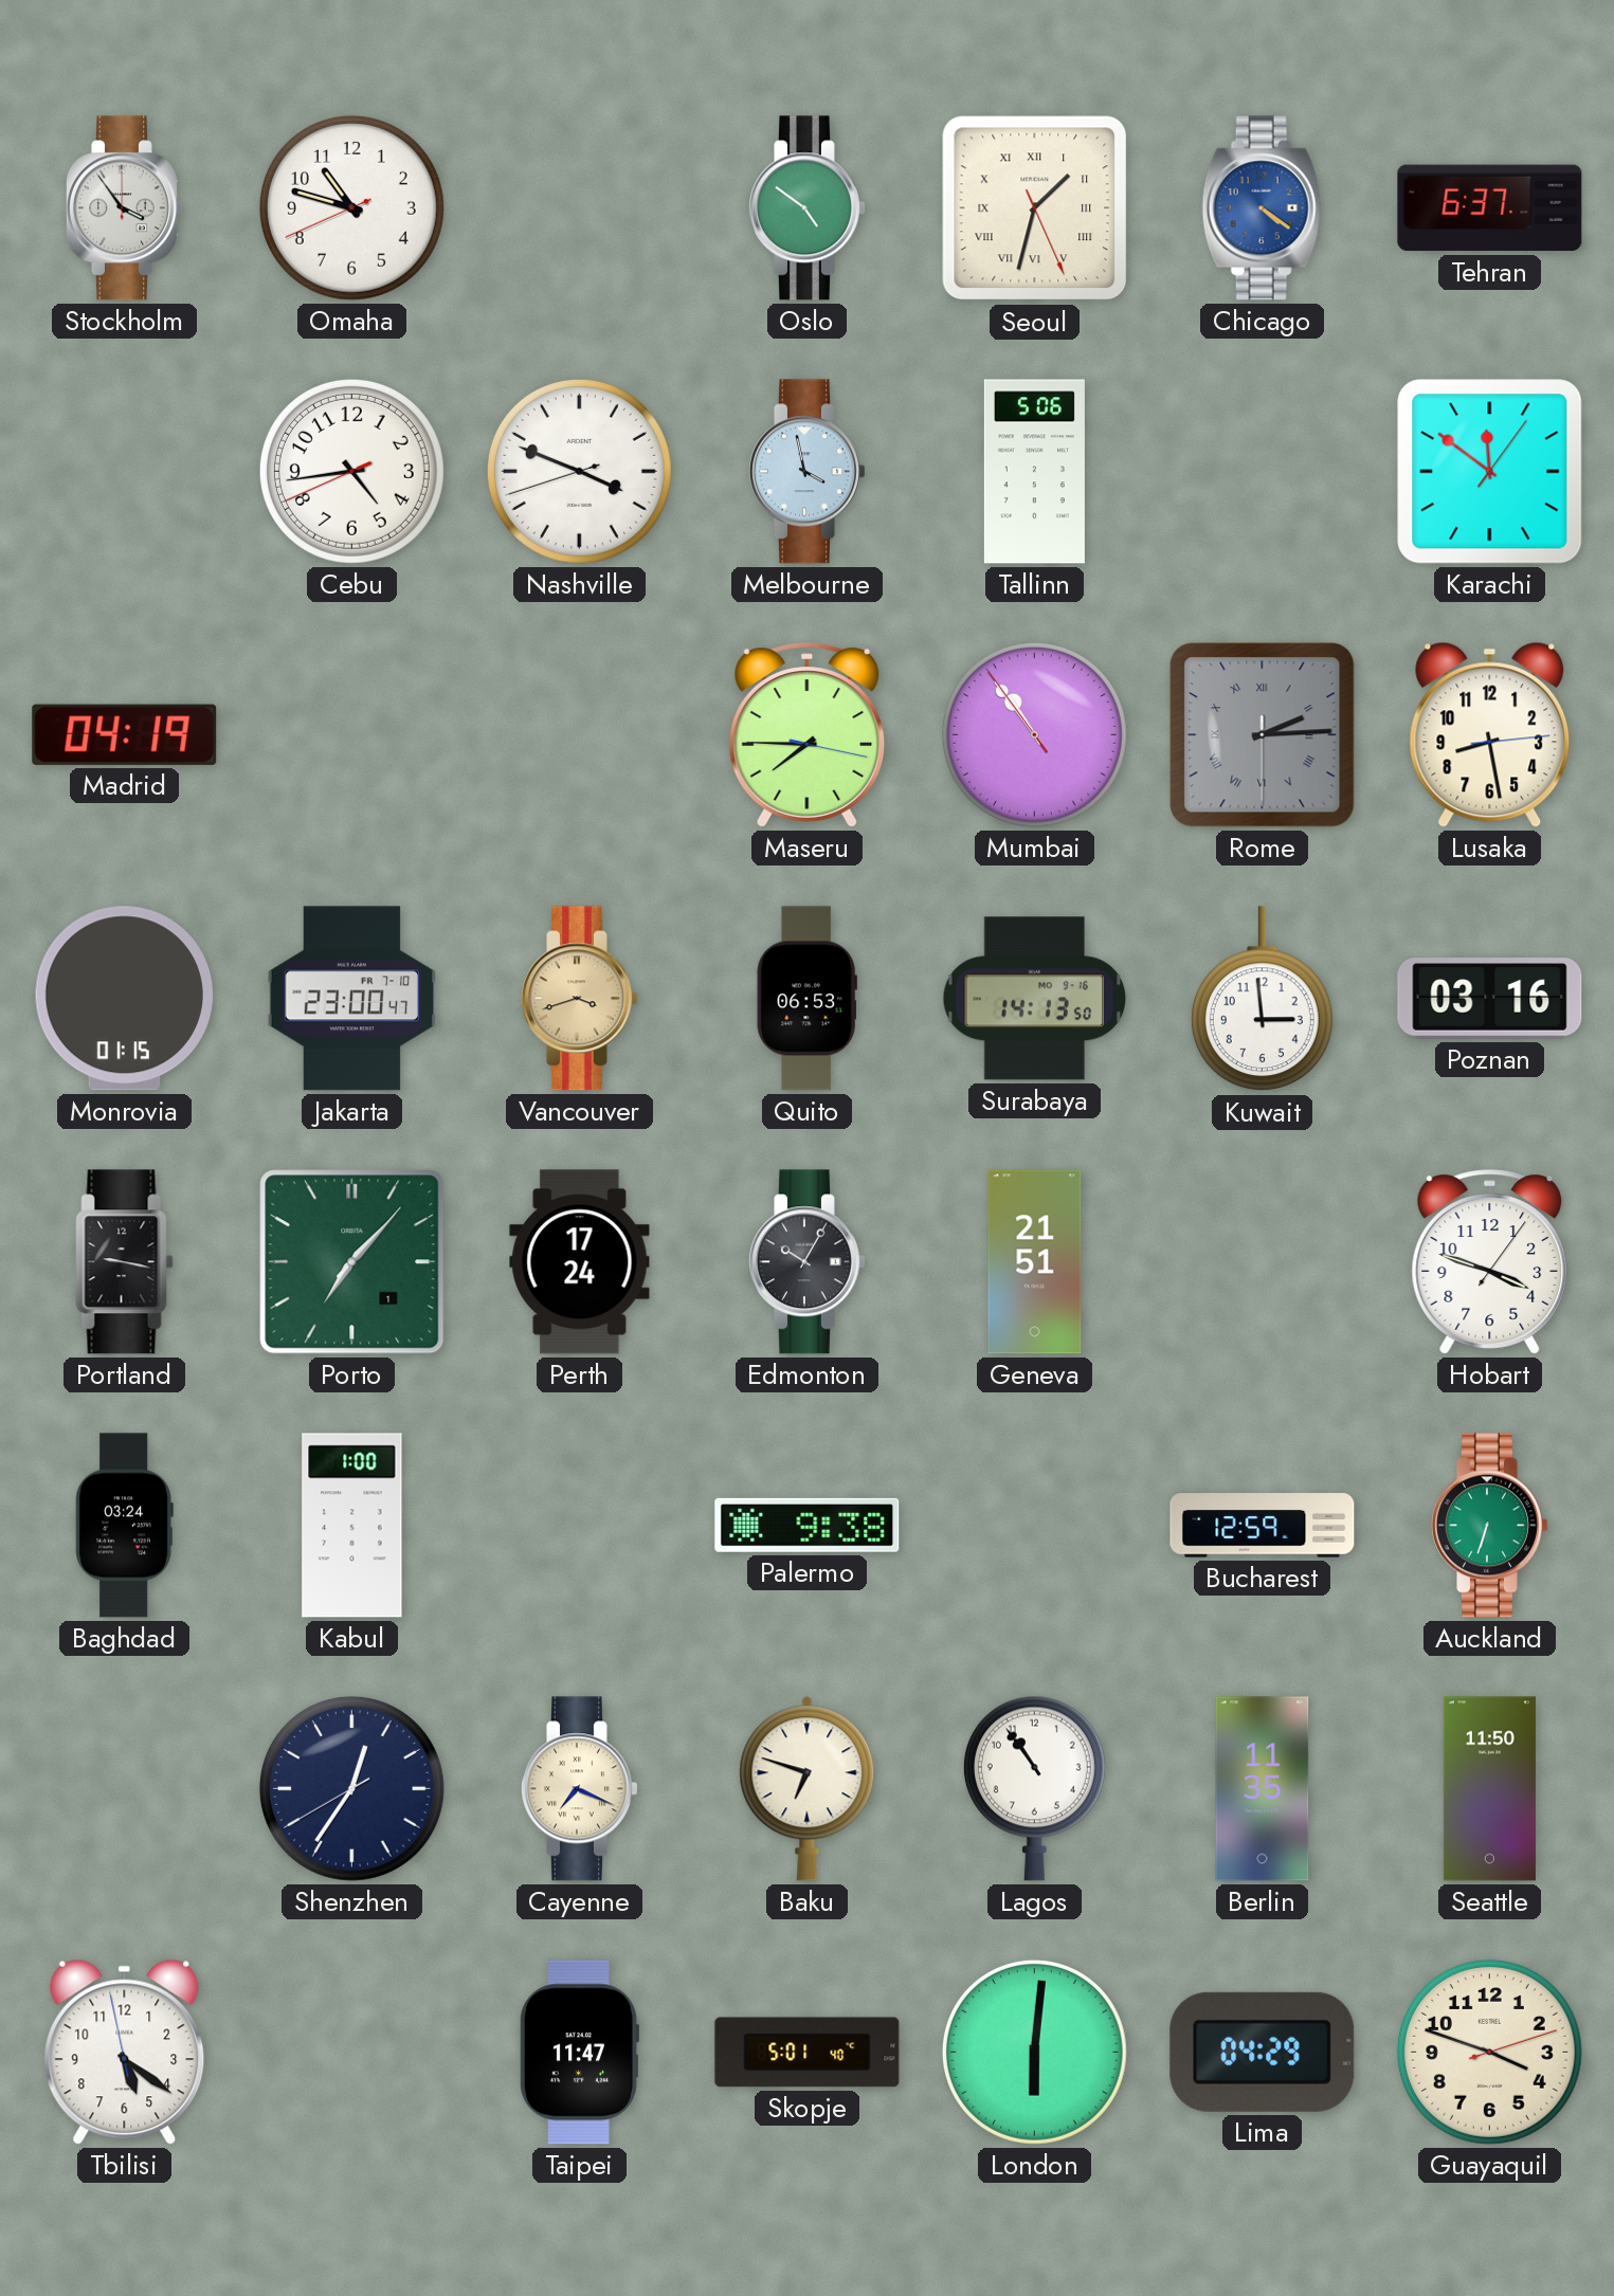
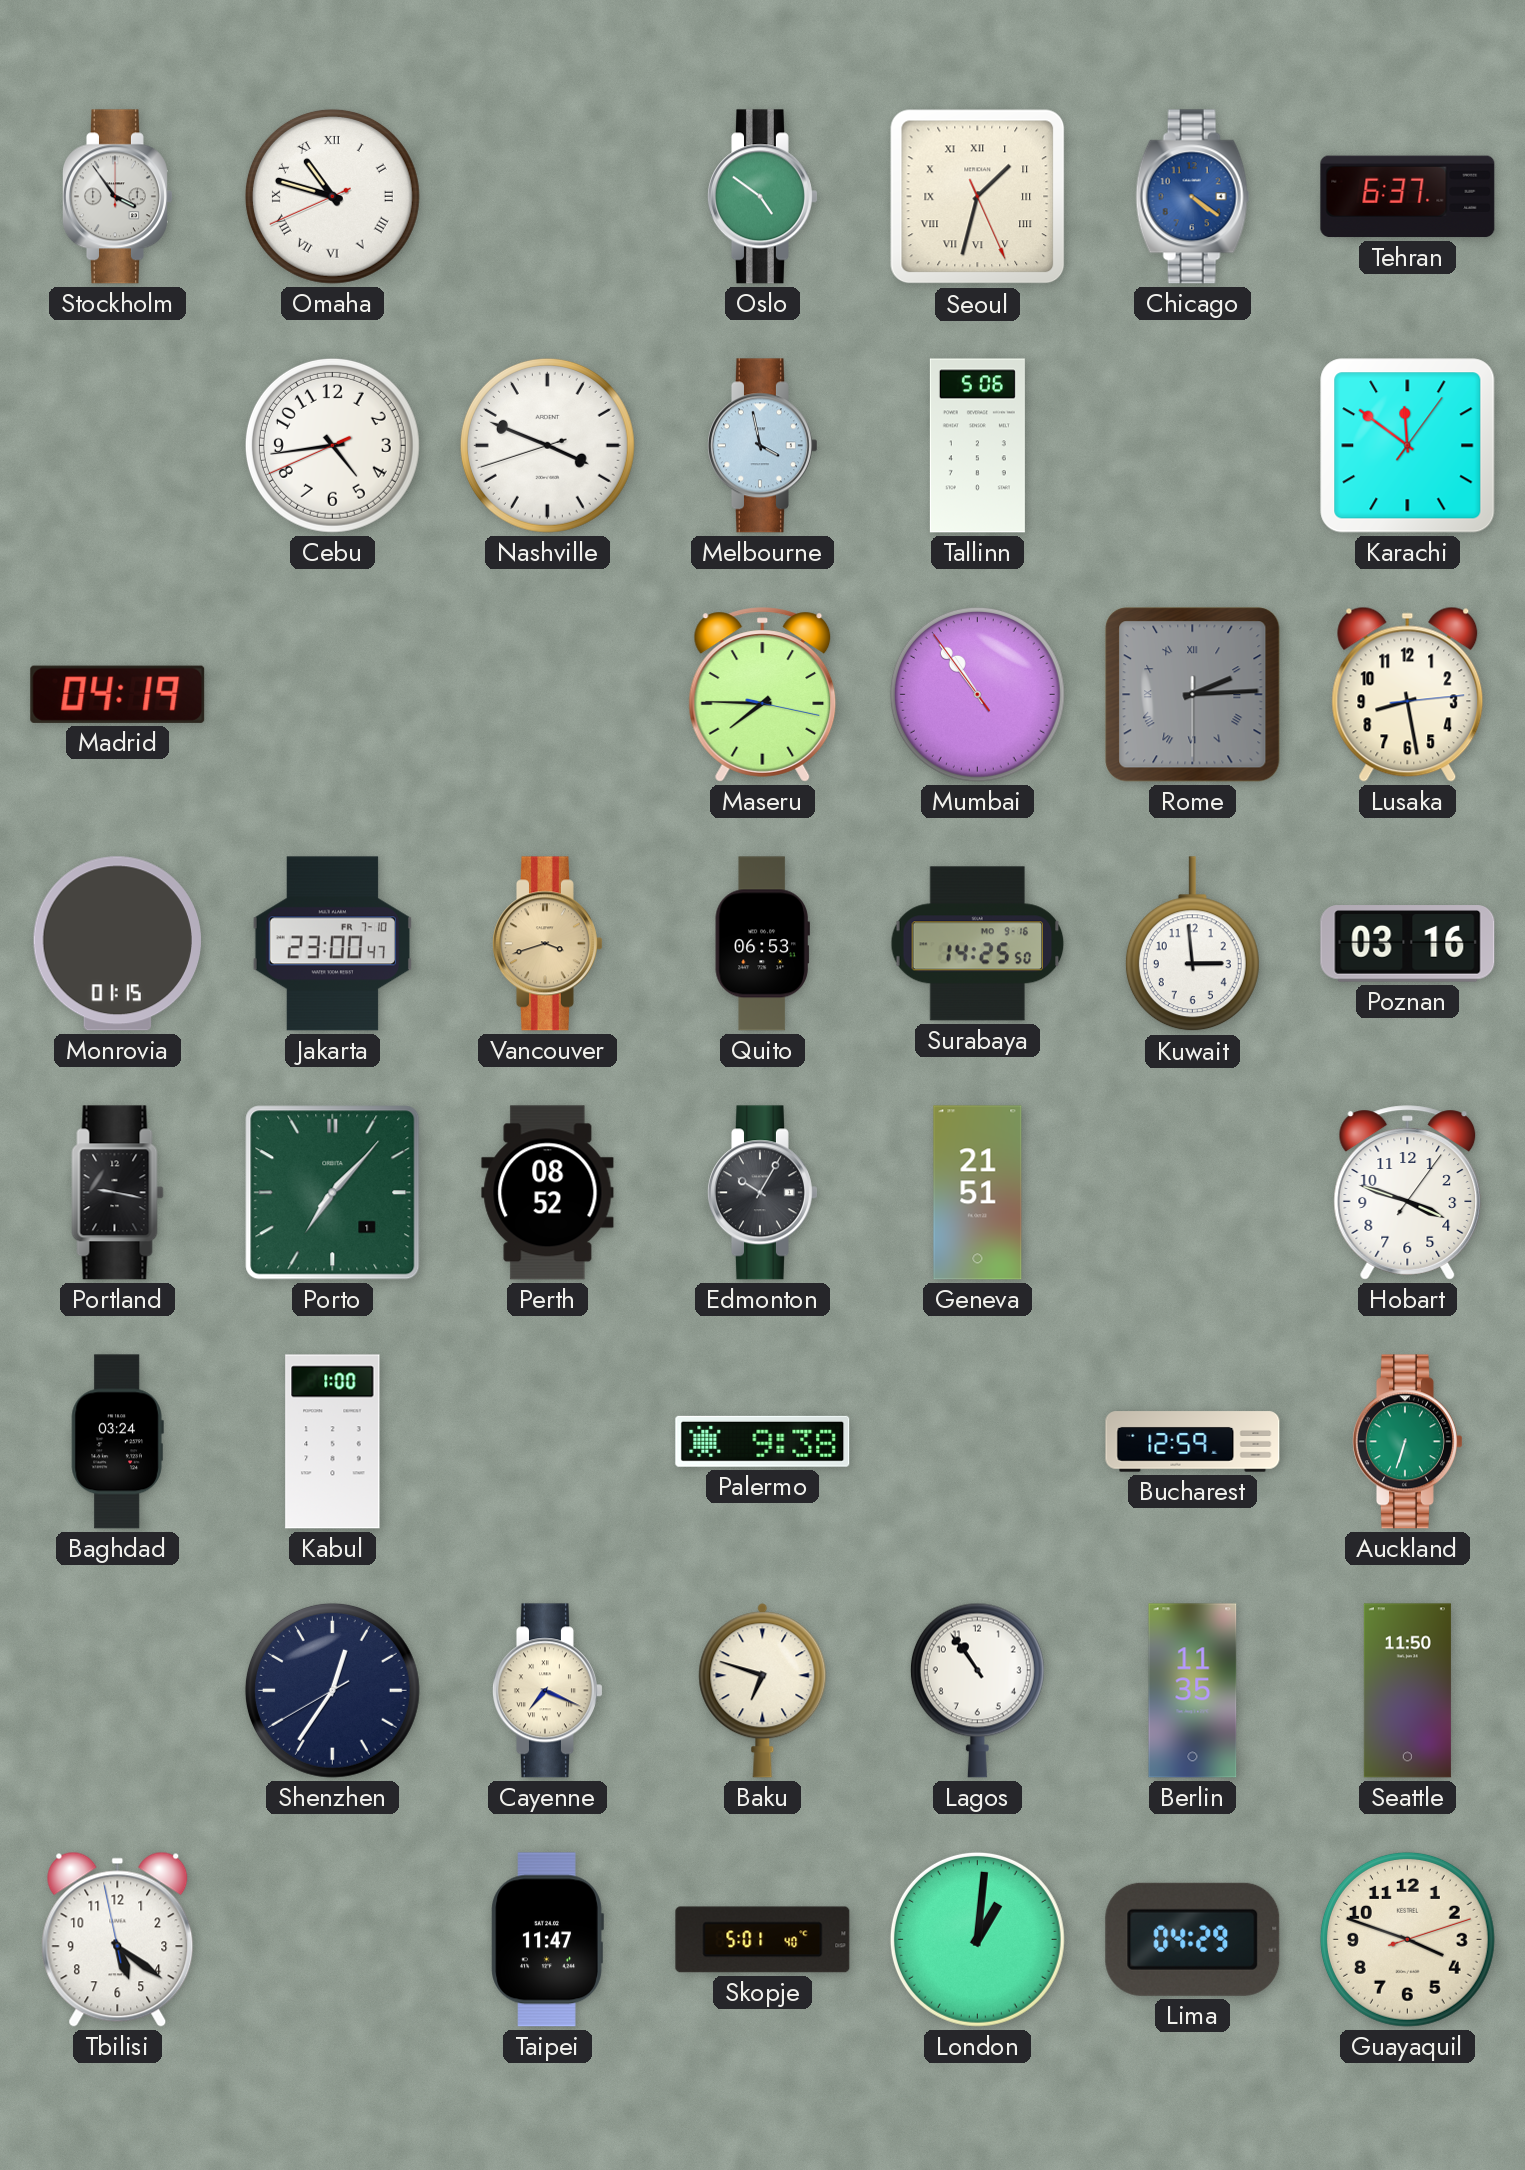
Omaha numerals: Arabic -> Roman
Surabaya: 14:13 -> 14:25
Perth: 17:24 -> 08:52
London: 6:01 -> 1:01
